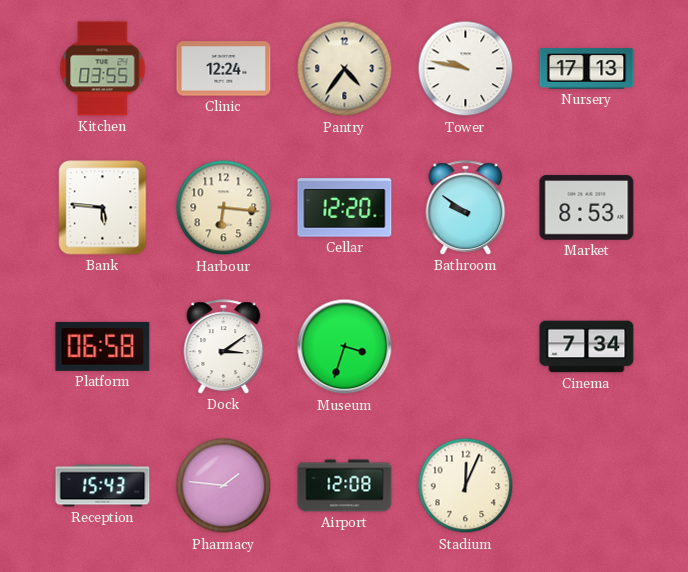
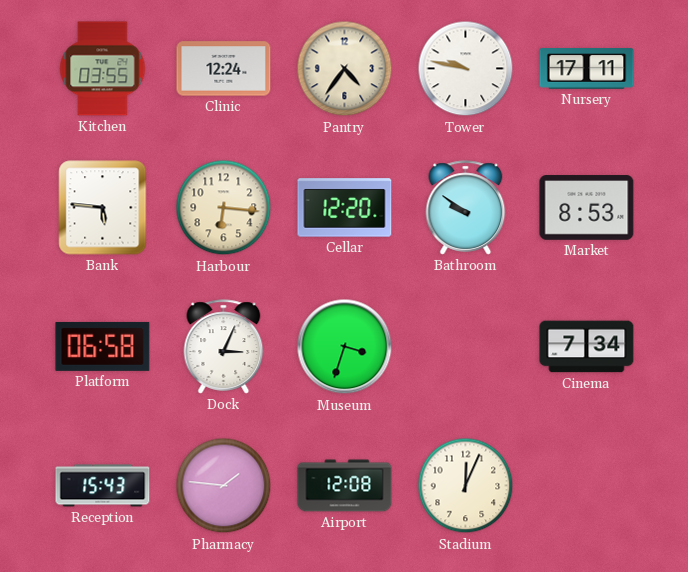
Nursery: 17:13 -> 17:11
Dock: 3:09 -> 3:04
